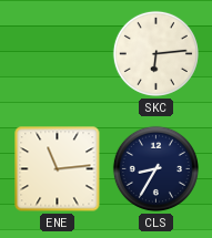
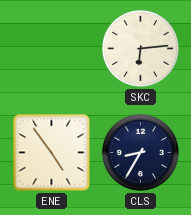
ENE: 11:14 -> 4:54
